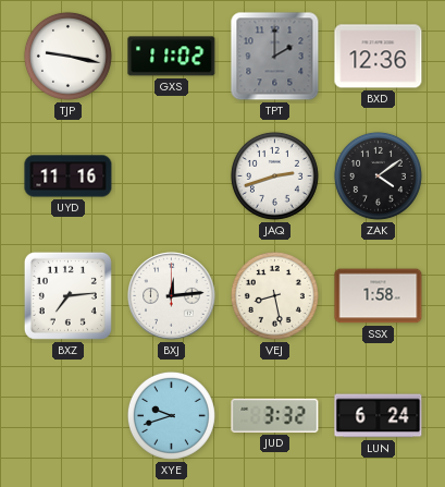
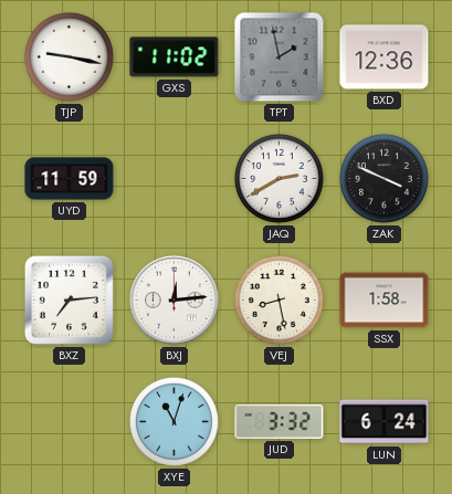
TPT: 2:00 -> 1:58
UYD: 11:16 -> 11:59
JAQ: 2:42 -> 2:40
ZAK: 4:09 -> 3:49
XYE: 9:42 -> 11:03
